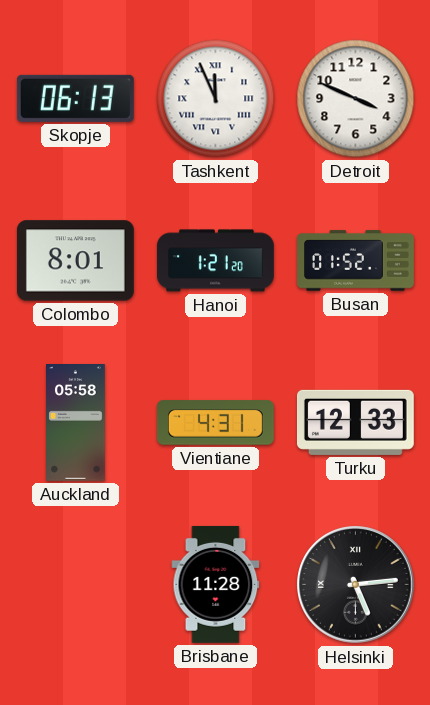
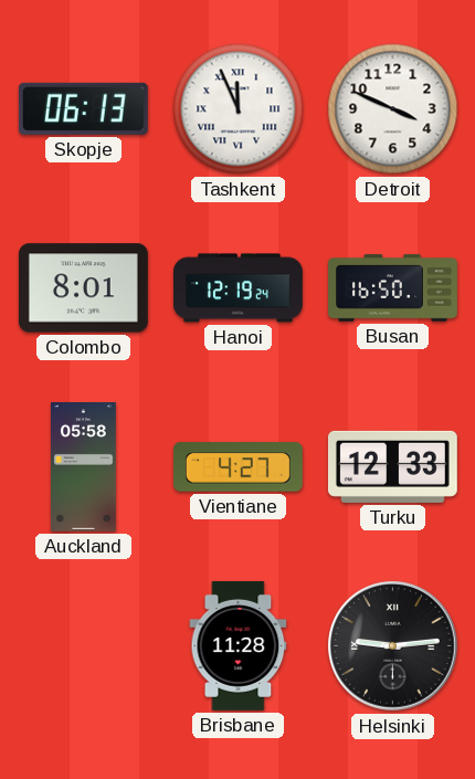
Hanoi: 1:21 -> 12:19
Busan: 01:52 -> 16:50
Vientiane: 4:31 -> 4:27
Helsinki: 5:14 -> 9:14
